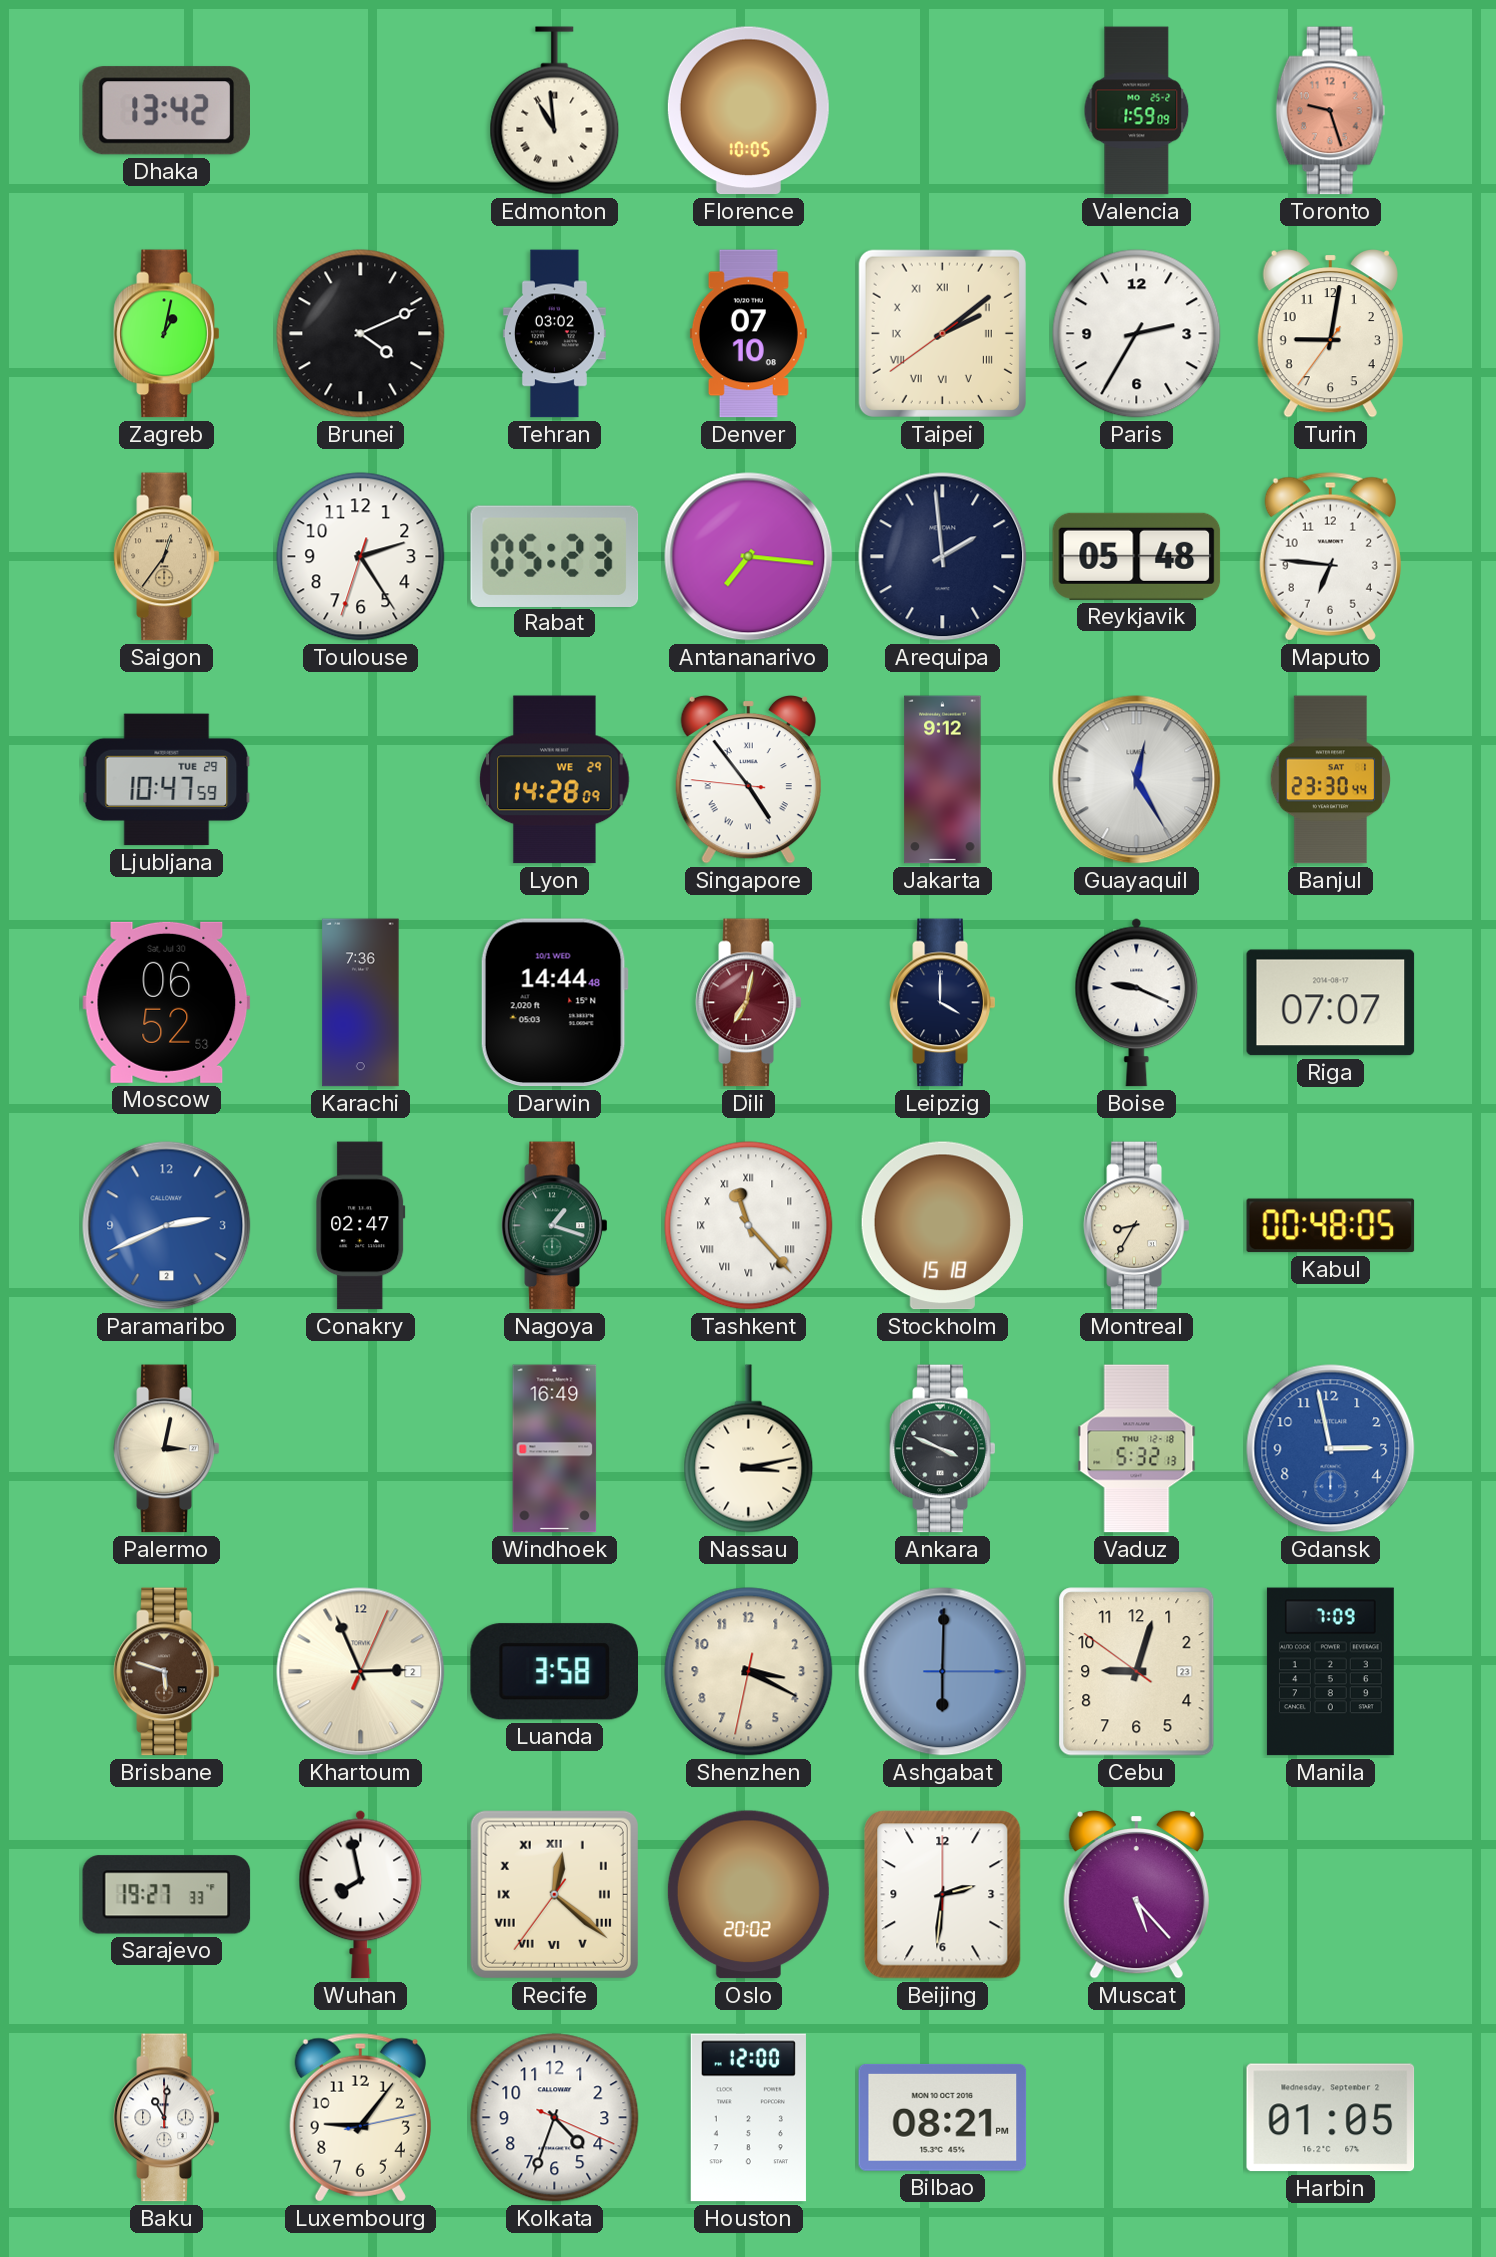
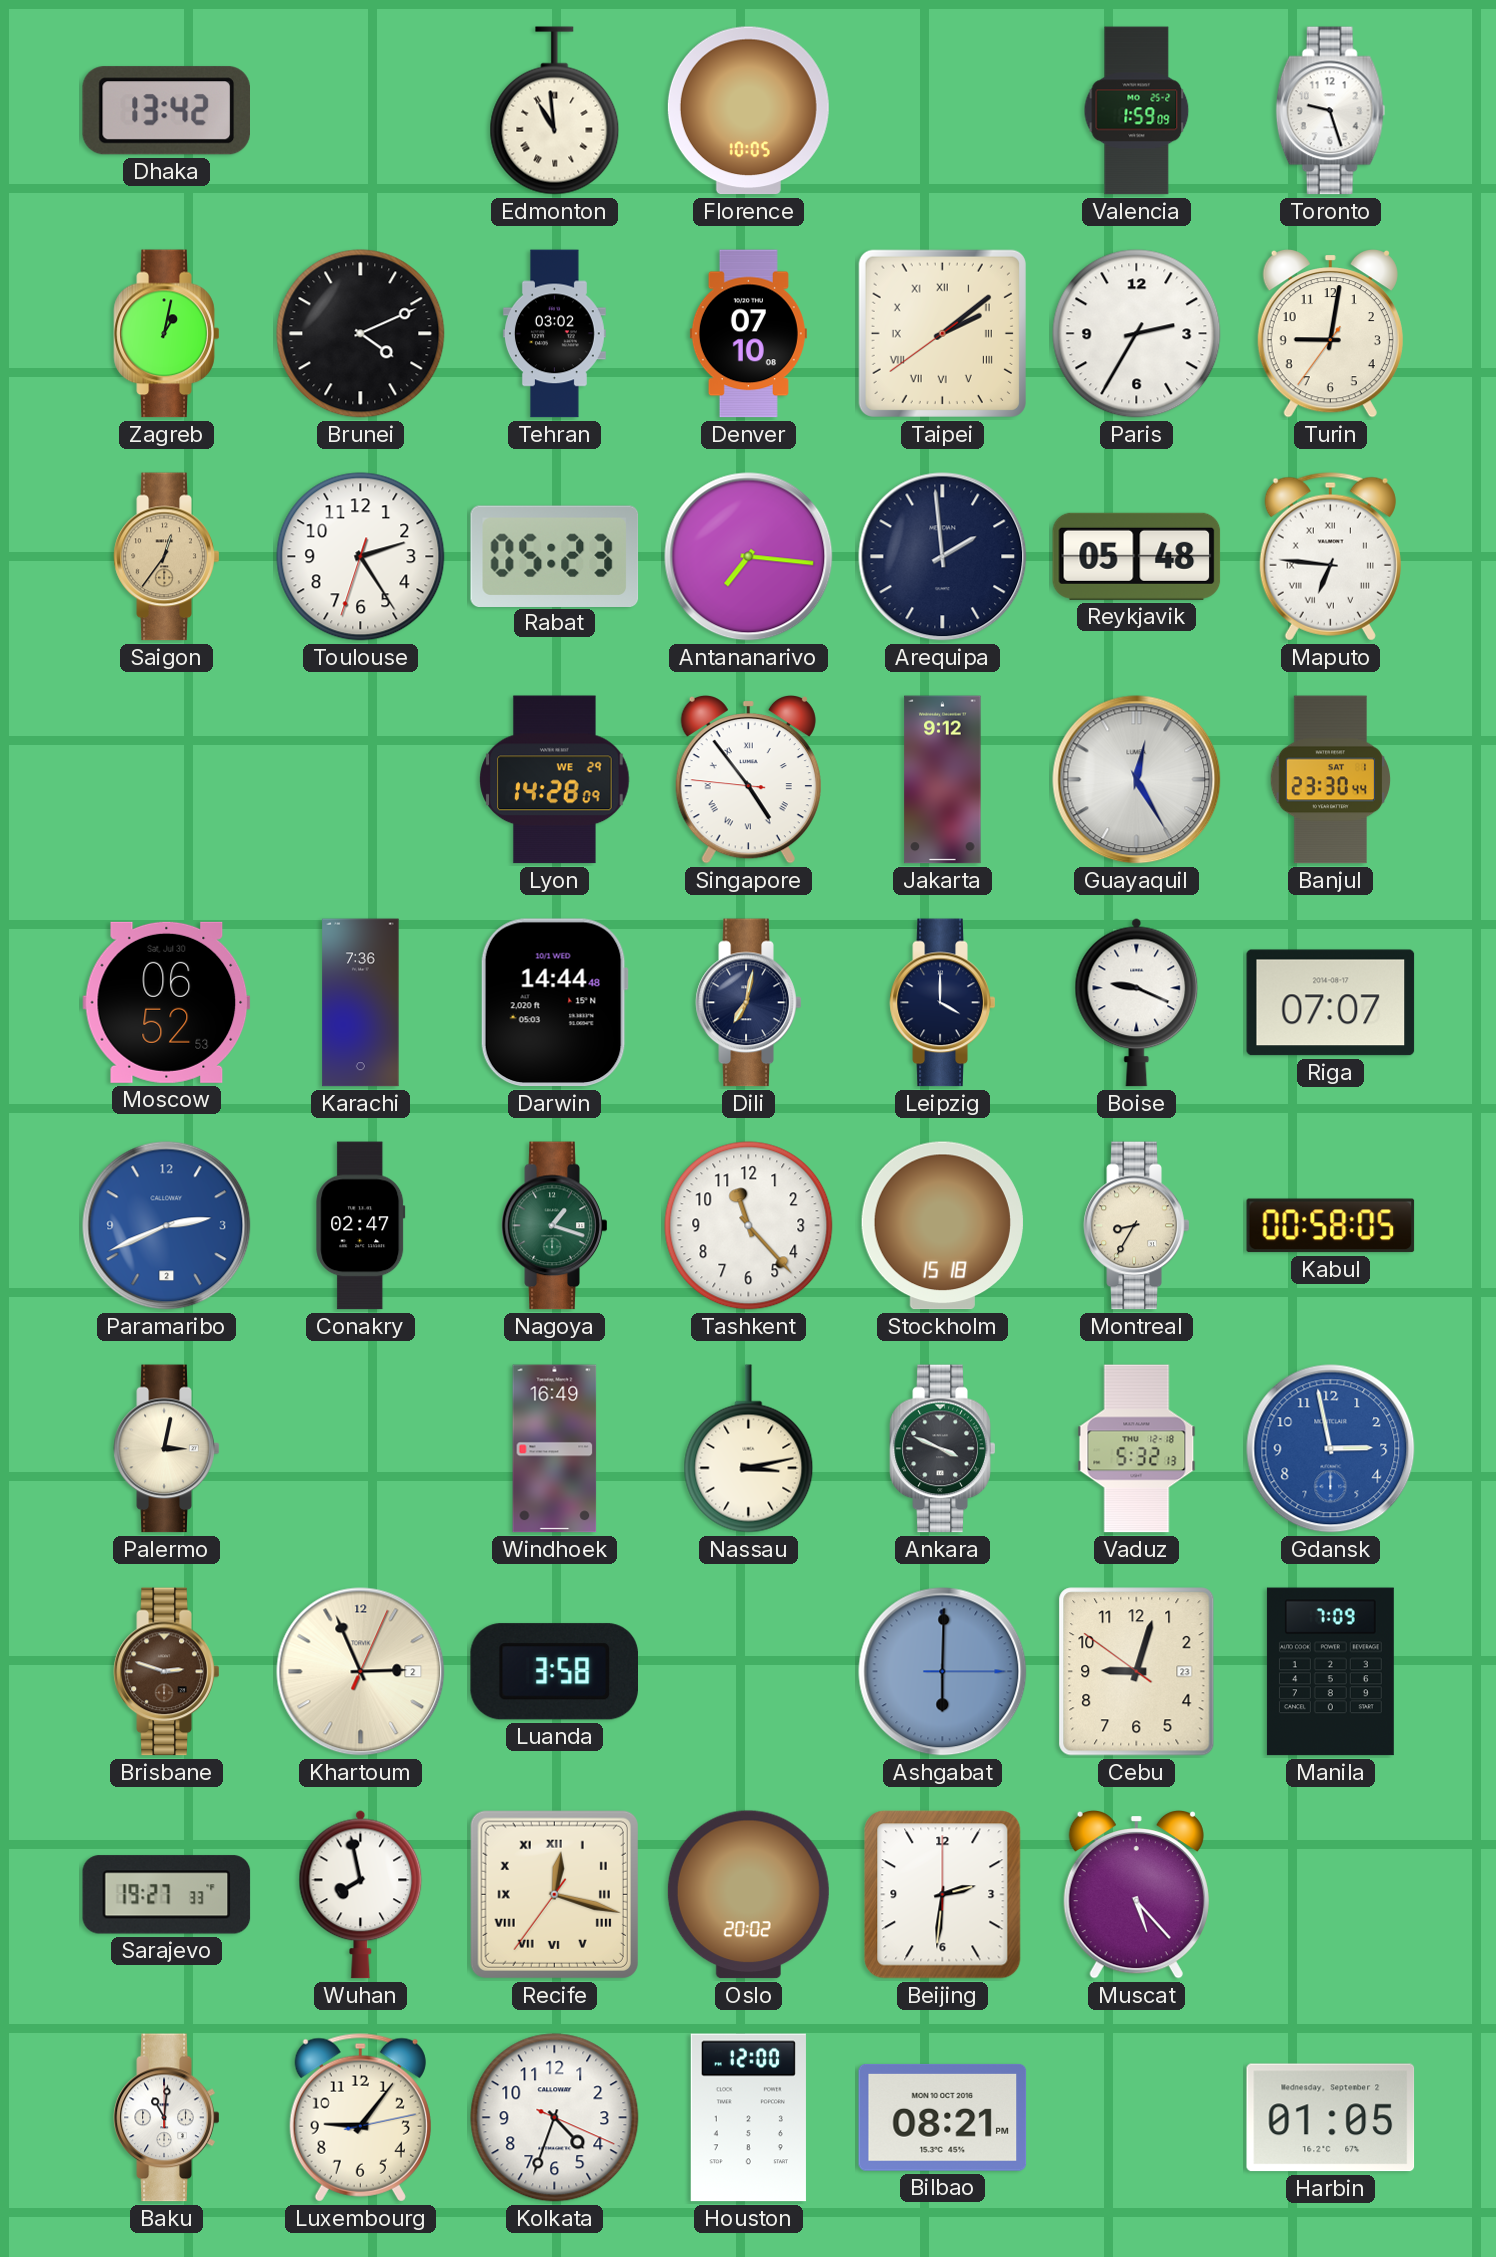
Toronto dial: salmon -> white
Maputo numerals: Arabic -> Roman
Ljubljana: 10:47 -> none
Dili dial: burgundy -> navy
Tashkent numerals: Roman -> Arabic
Kabul: 00:48 -> 00:58
Brisbane: 5:48 -> 2:48
Shenzhen: 3:19 -> none
Recife: 12:21 -> 12:17
